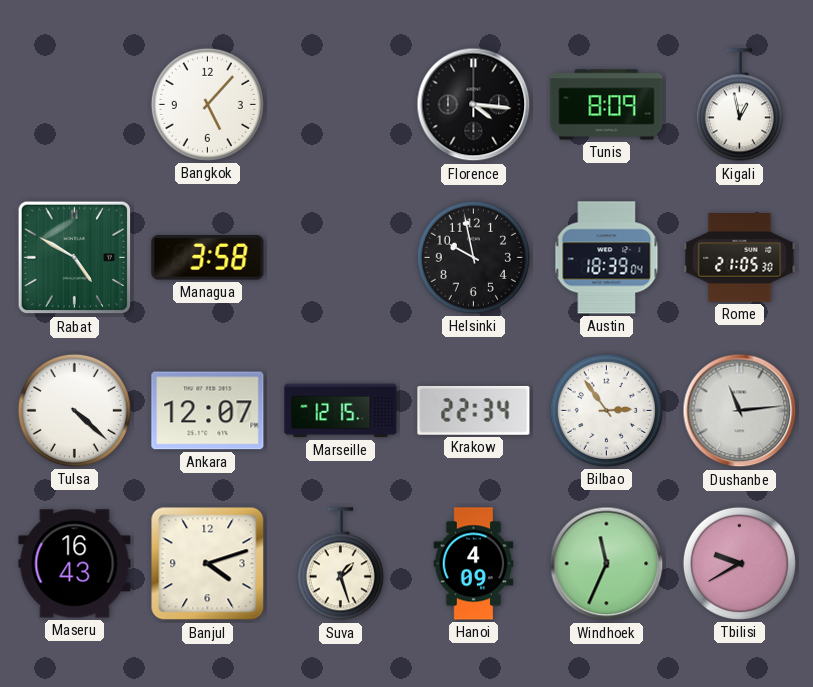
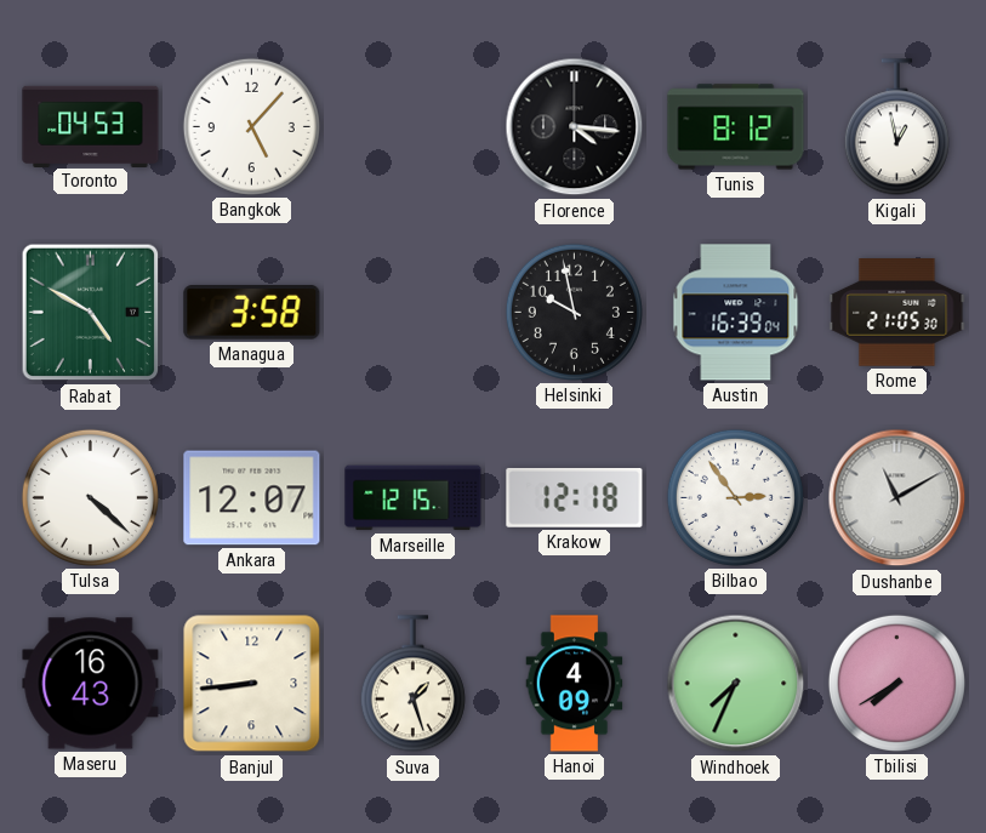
Toronto: none -> 04:53
Tunis: 8:09 -> 8:12
Austin: 18:39 -> 16:39
Krakow: 22:34 -> 12:18
Dushanbe: 11:14 -> 11:10
Banjul: 4:12 -> 8:44
Windhoek: 11:34 -> 7:34
Tbilisi: 9:40 -> 7:40
